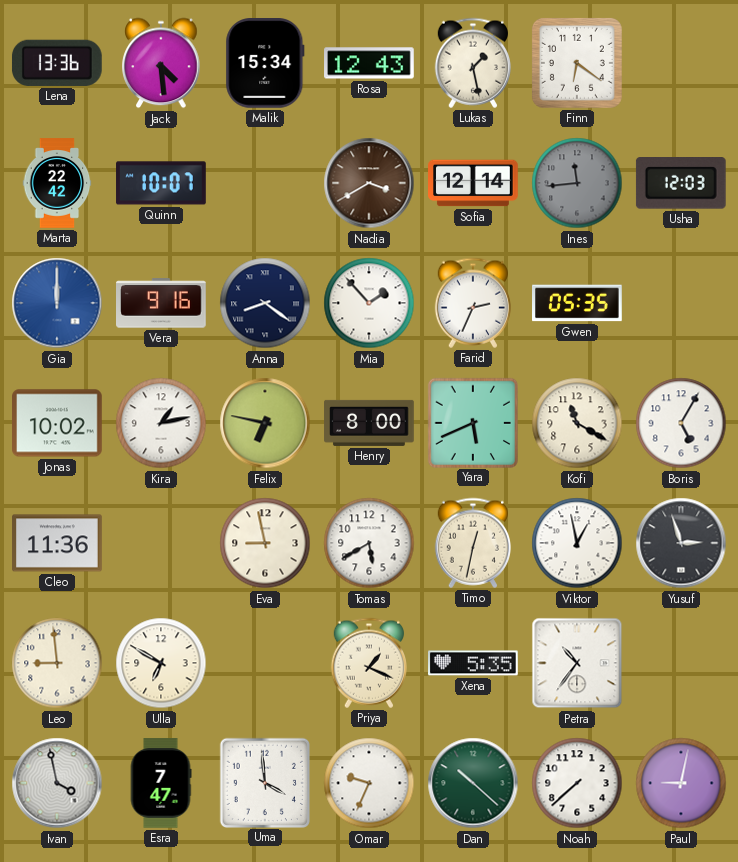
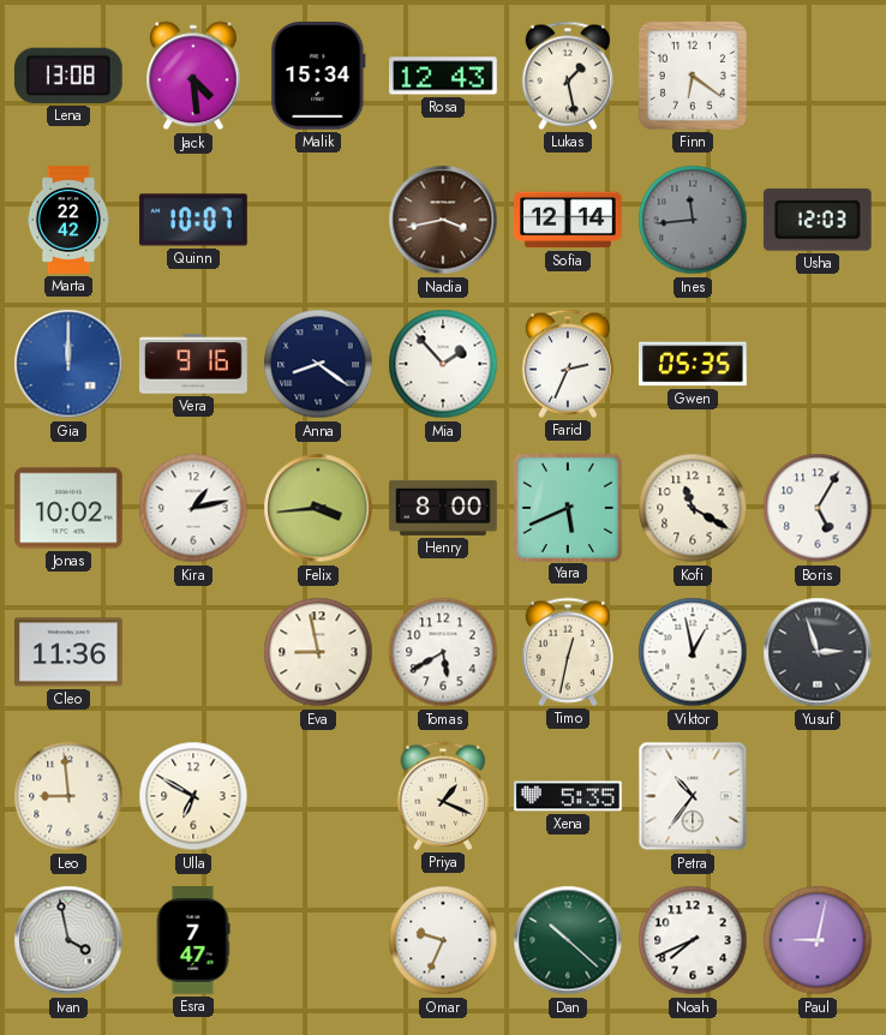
Lena: 13:36 -> 13:08
Nadia: 3:40 -> 3:43
Felix: 6:47 -> 3:44
Uma: 3:59 -> none
Noah: 7:38 -> 7:41
